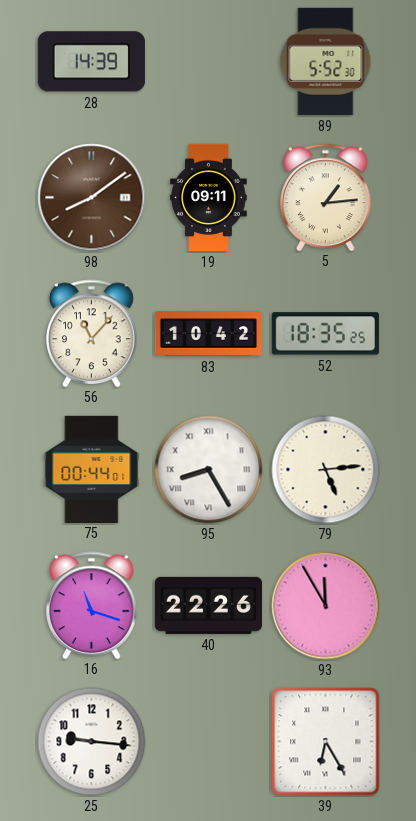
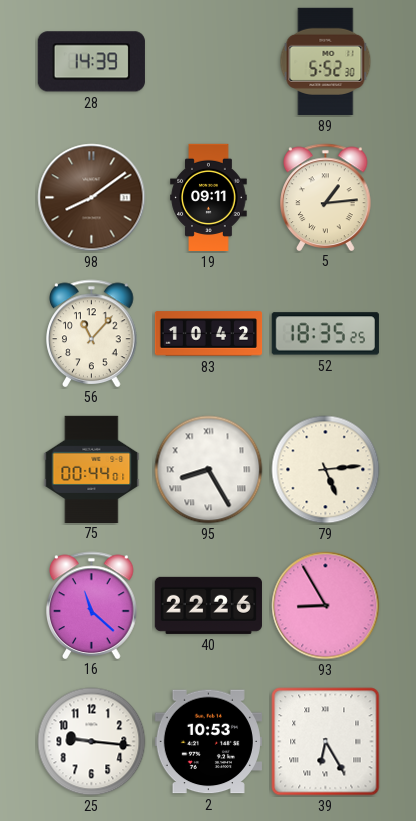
16: 11:18 -> 11:22
93: 11:55 -> 8:55
2: none -> 10:53
